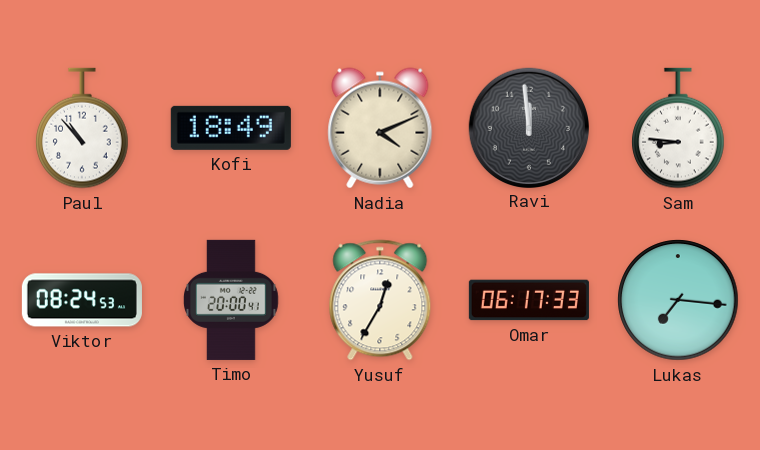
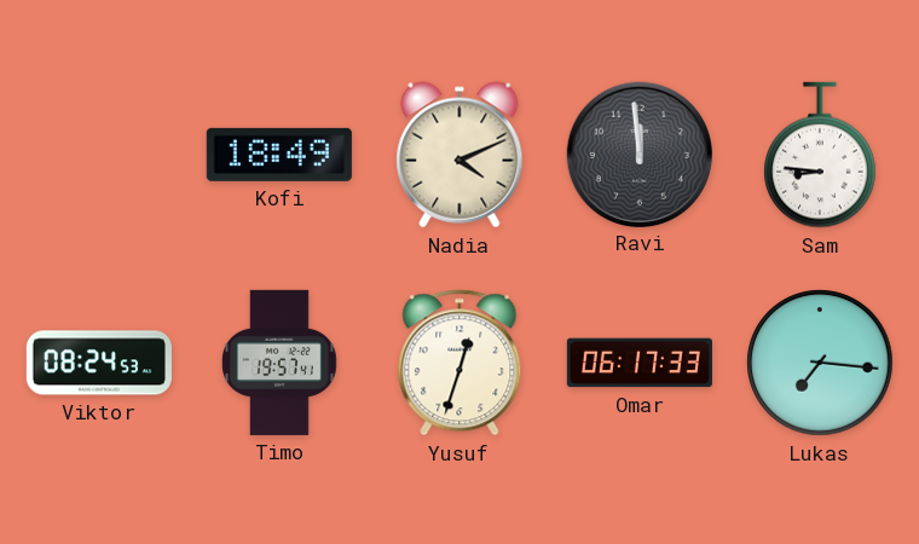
Paul: 10:53 -> none
Timo: 20:00 -> 19:57
Yusuf: 12:35 -> 12:33
